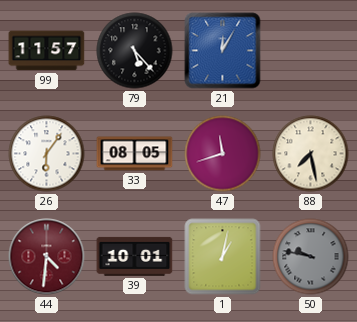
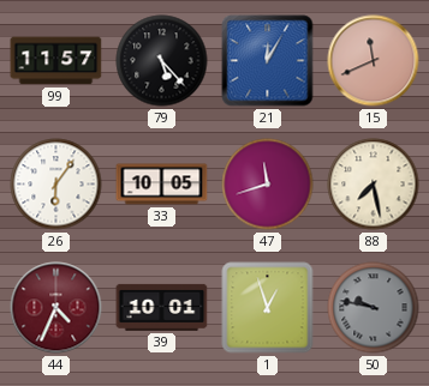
15: none -> 11:41
33: 08:05 -> 10:05
44: 4:31 -> 4:34
1: 1:02 -> 12:57
